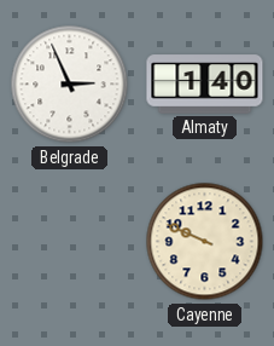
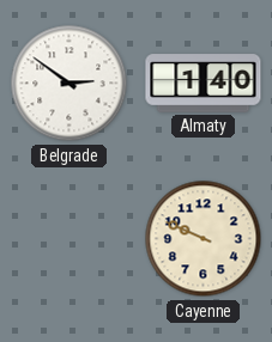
Belgrade: 2:56 -> 2:51
